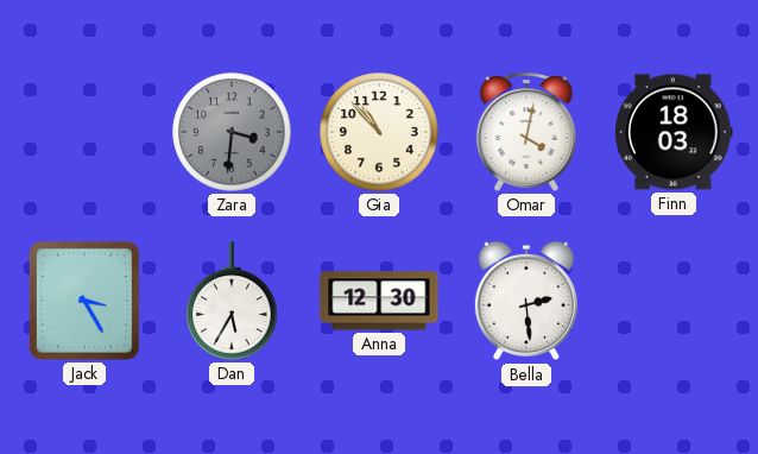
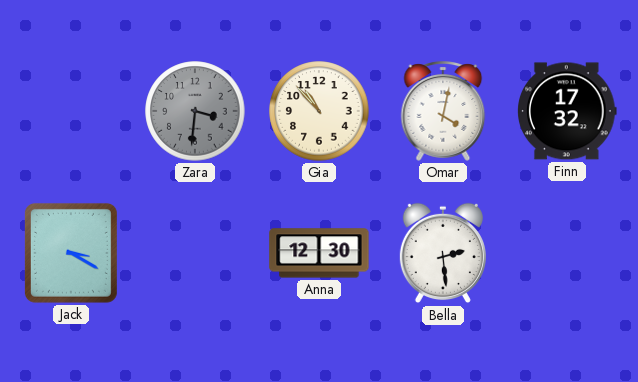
Finn: 18:03 -> 17:32
Jack: 3:25 -> 3:20
Dan: 5:35 -> none
